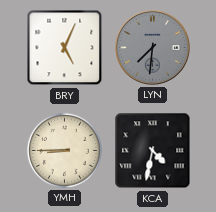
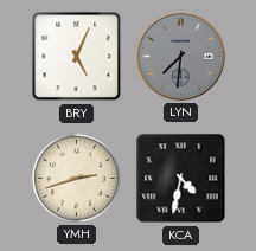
YMH: 8:45 -> 2:42
